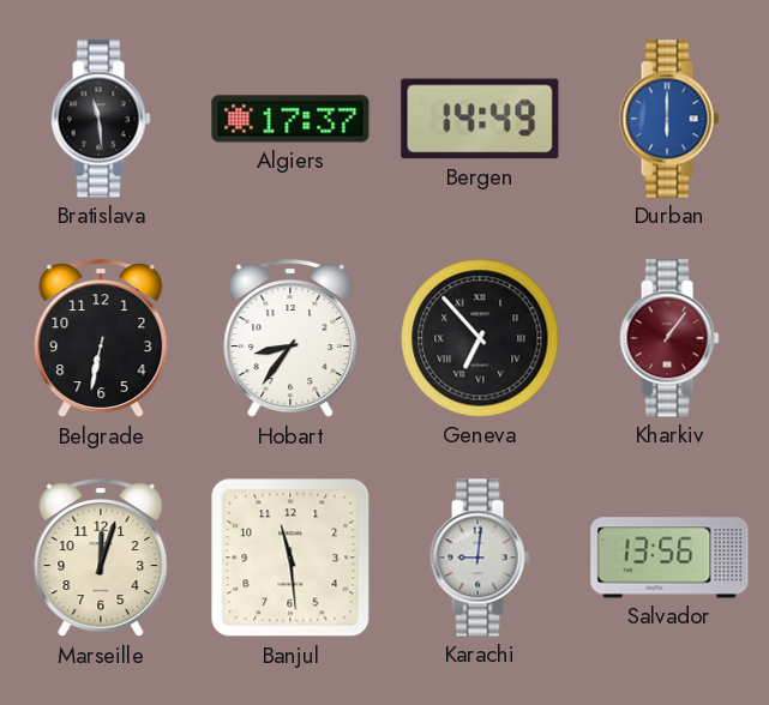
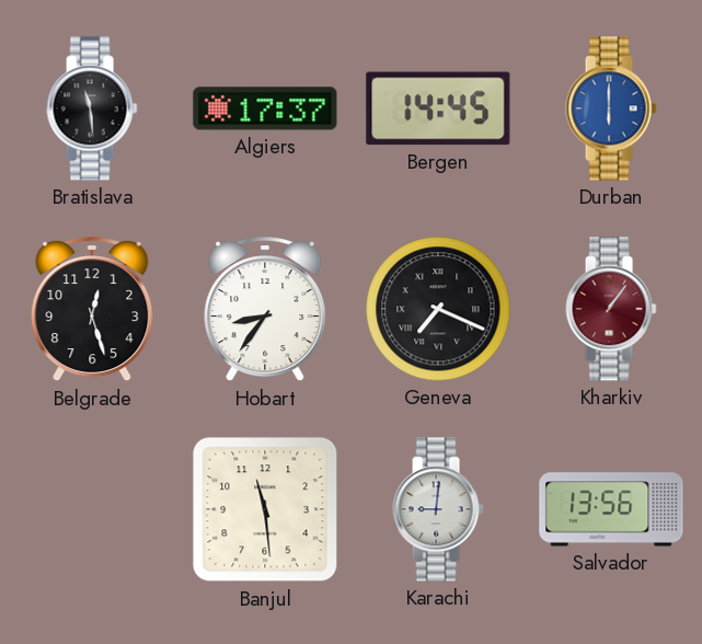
Bergen: 14:49 -> 14:45
Belgrade: 6:32 -> 12:27
Geneva: 6:53 -> 7:19
Marseille: 12:03 -> none
